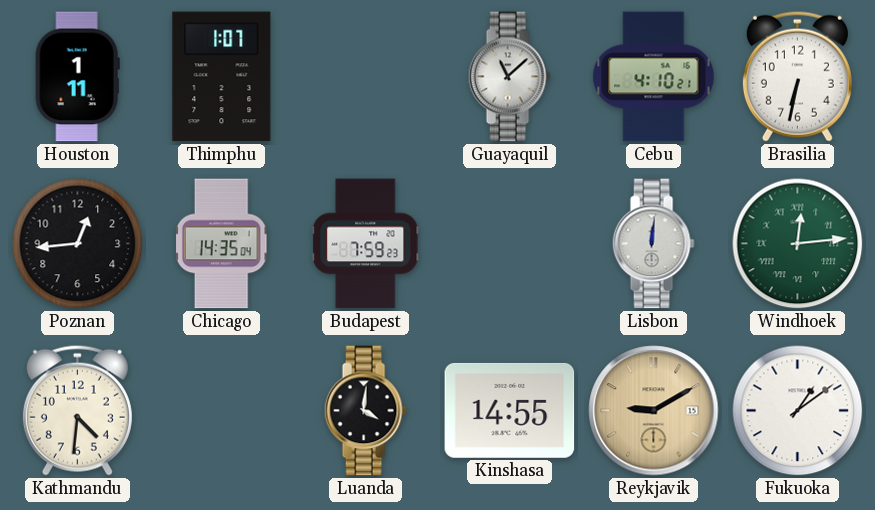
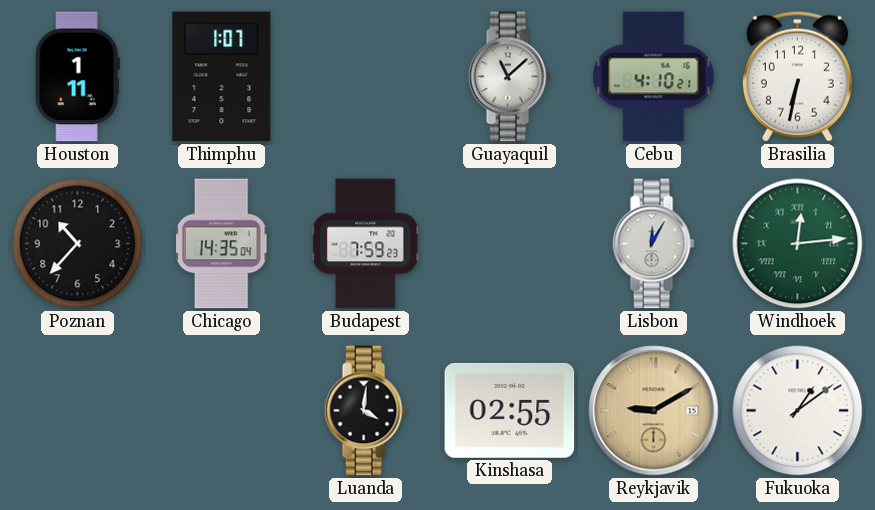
Poznan: 12:44 -> 10:37
Lisbon: 12:01 -> 12:05
Kathmandu: 4:31 -> none
Kinshasa: 14:55 -> 02:55
